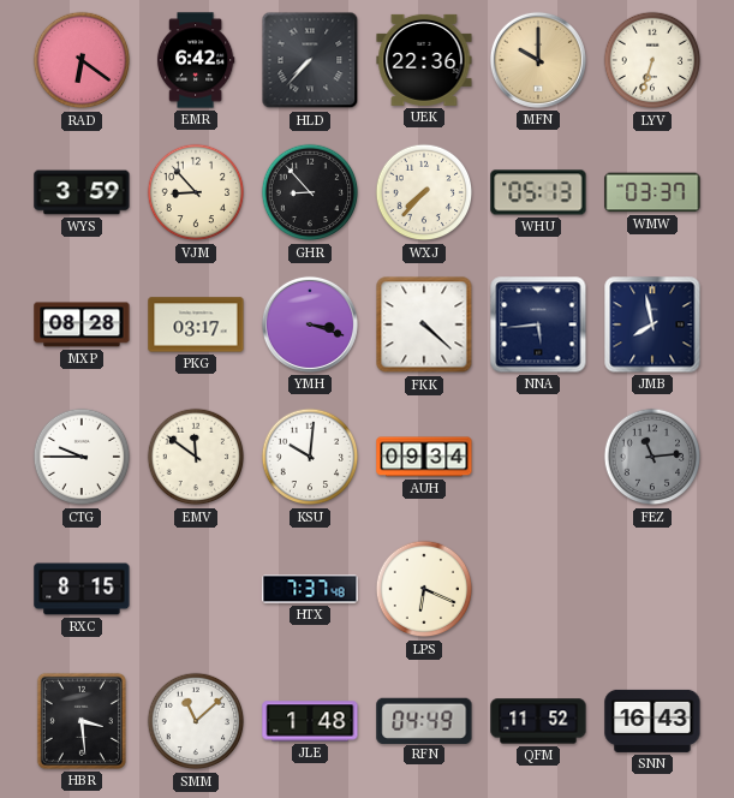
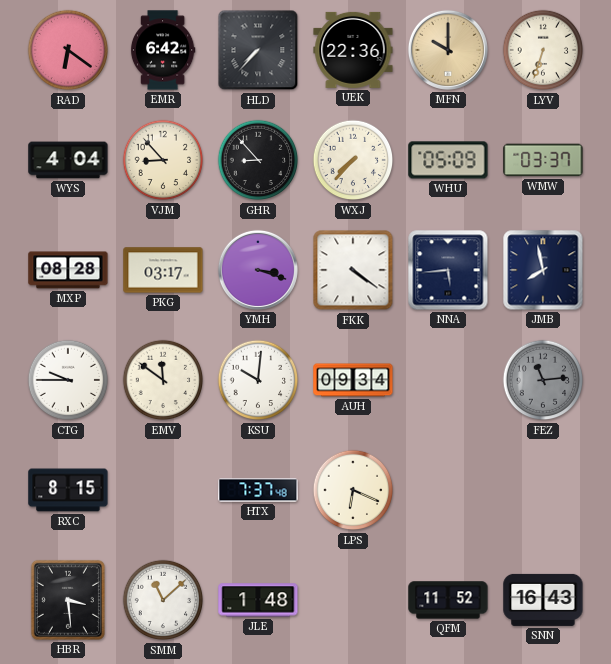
WYS: 3:59 -> 4:04
WHU: 05:13 -> 05:09
FKK: 4:22 -> 4:21
RFN: 04:49 -> none
